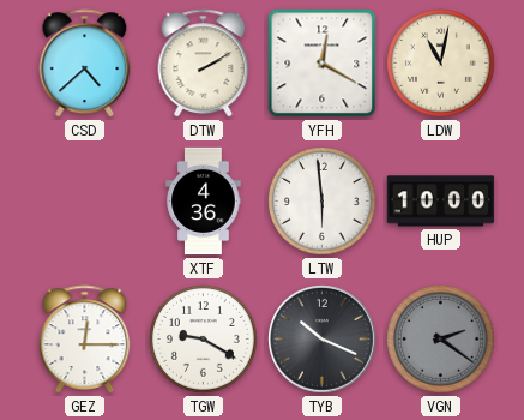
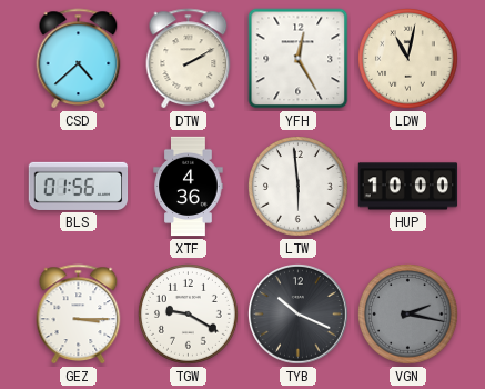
YFH: 12:20 -> 12:25
BLS: none -> 01:56
GEZ: 12:15 -> 3:15
VGN: 2:21 -> 2:17
